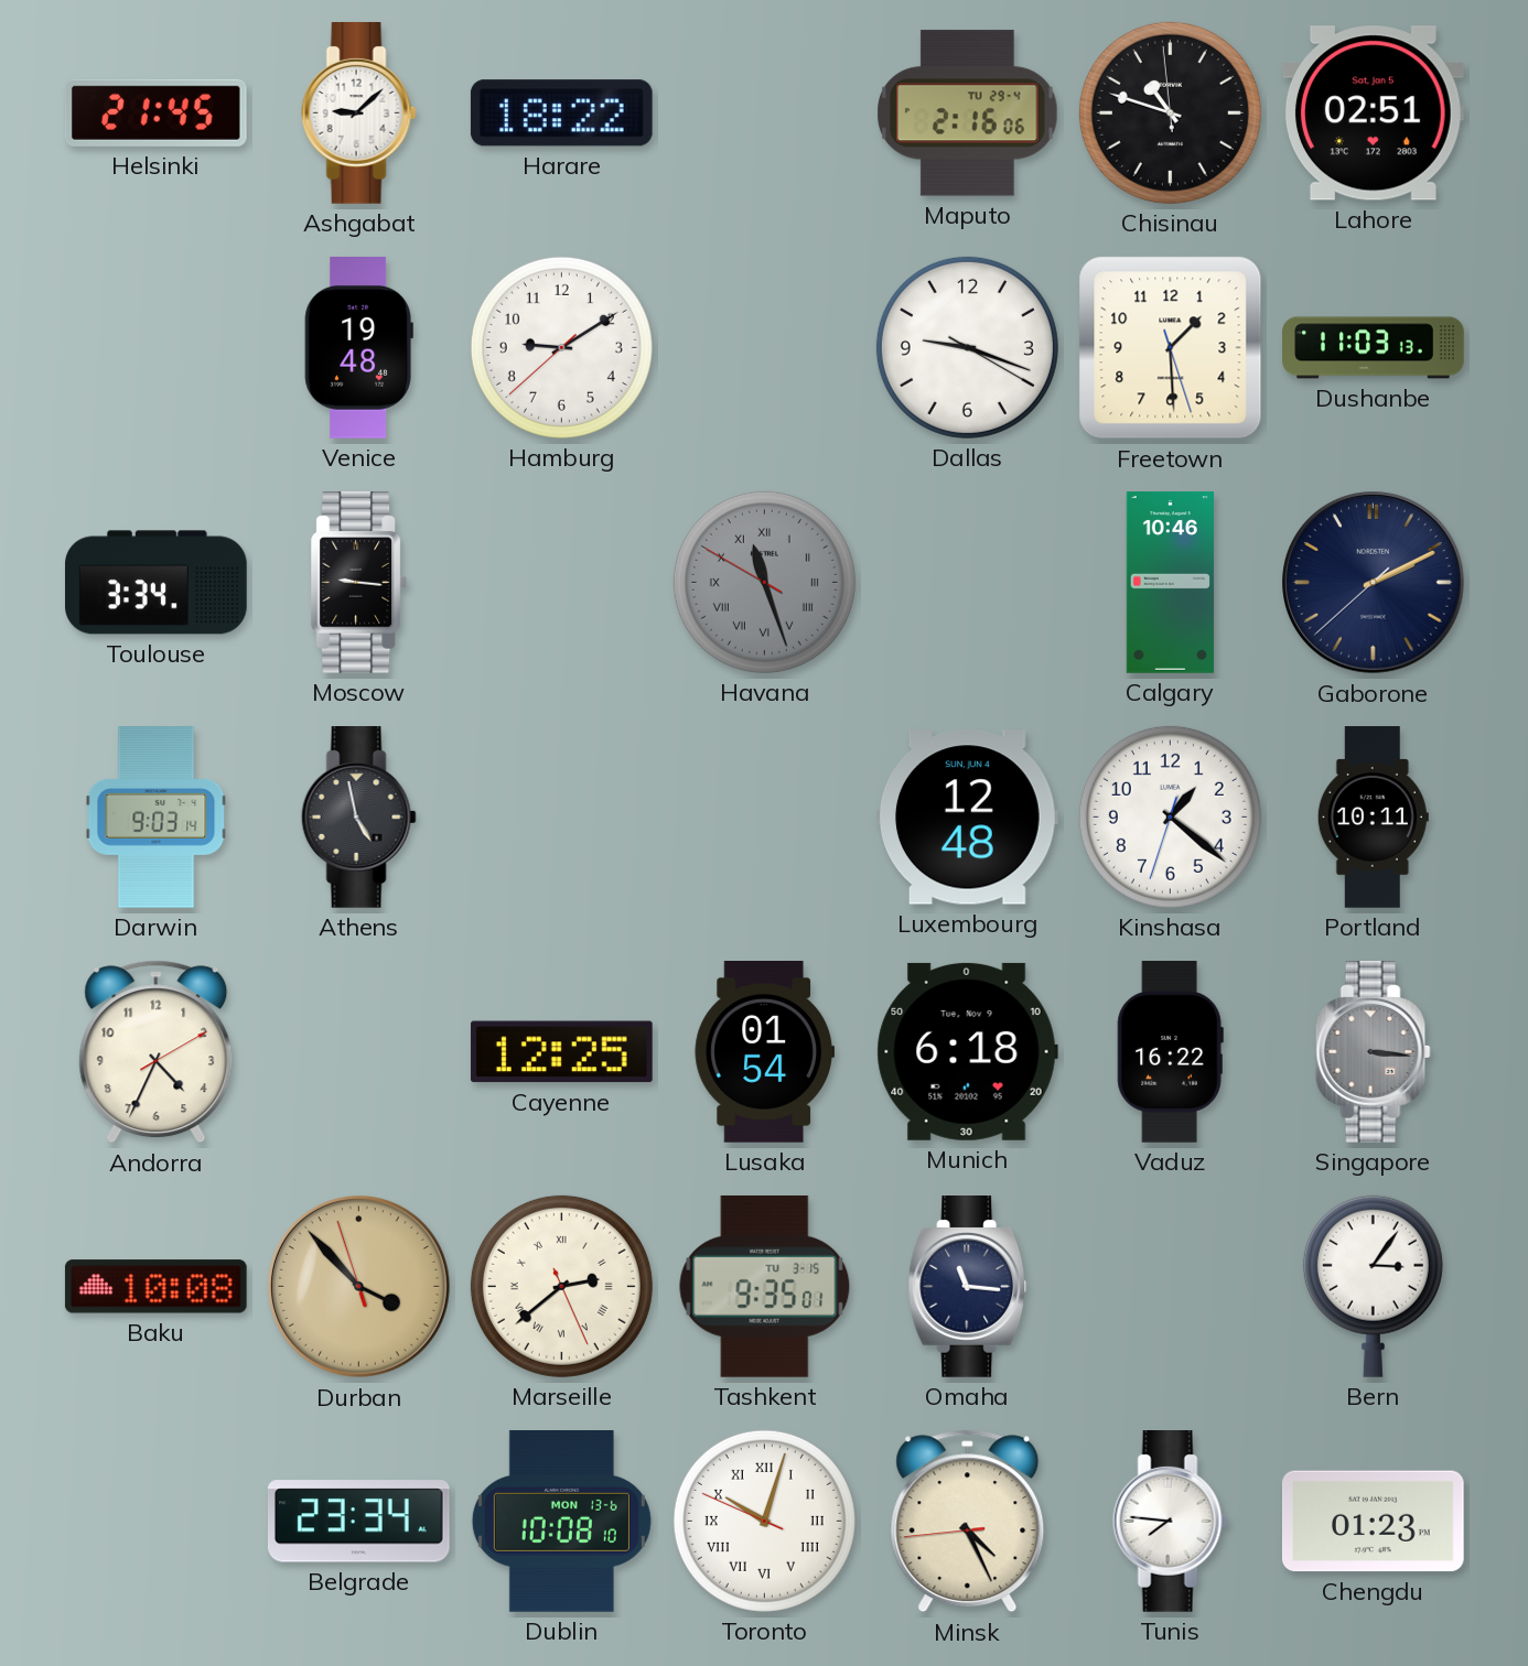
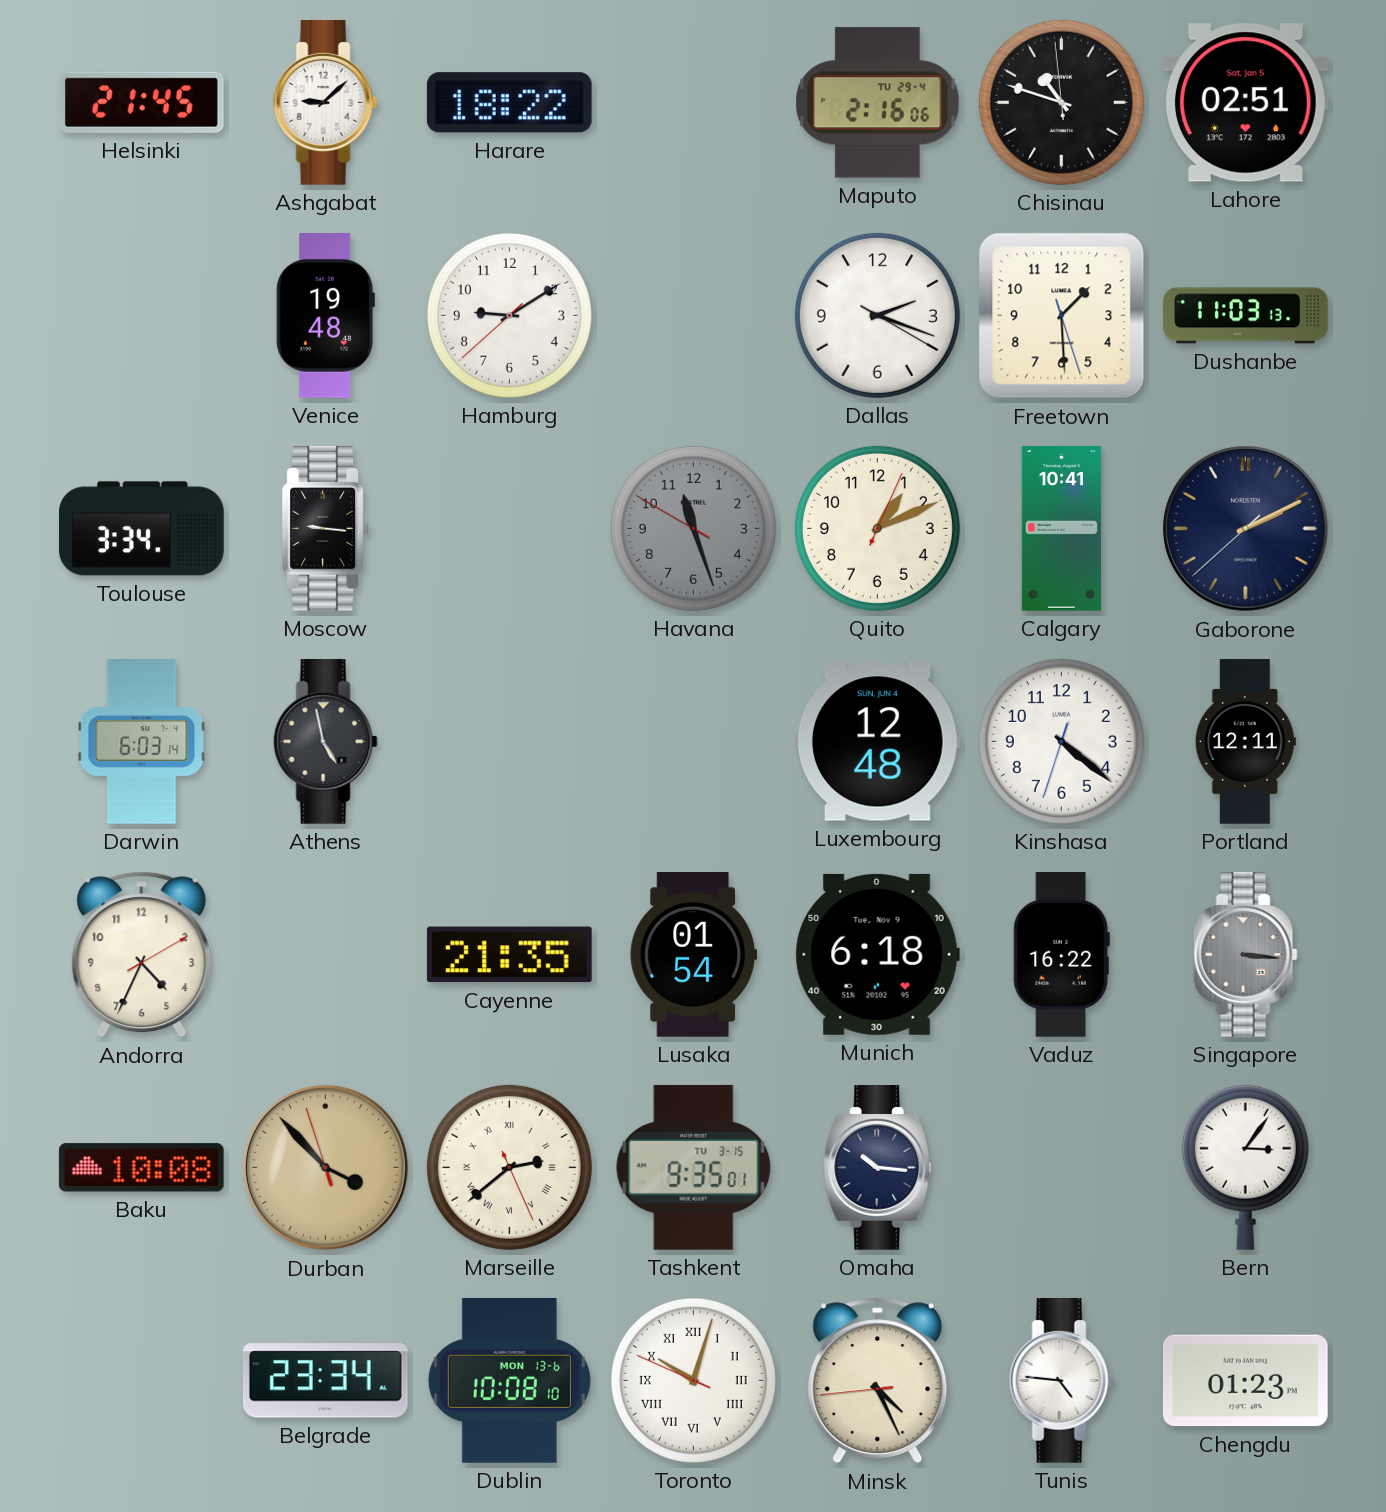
Dallas: 9:18 -> 2:18
Havana numerals: Roman -> Arabic
Quito: none -> 1:11
Calgary: 10:46 -> 10:41
Darwin: 9:03 -> 6:03
Kinshasa: 1:21 -> 4:21
Portland: 10:11 -> 12:11
Cayenne: 12:25 -> 21:35
Omaha: 11:16 -> 10:16
Tunis: 7:46 -> 4:46
